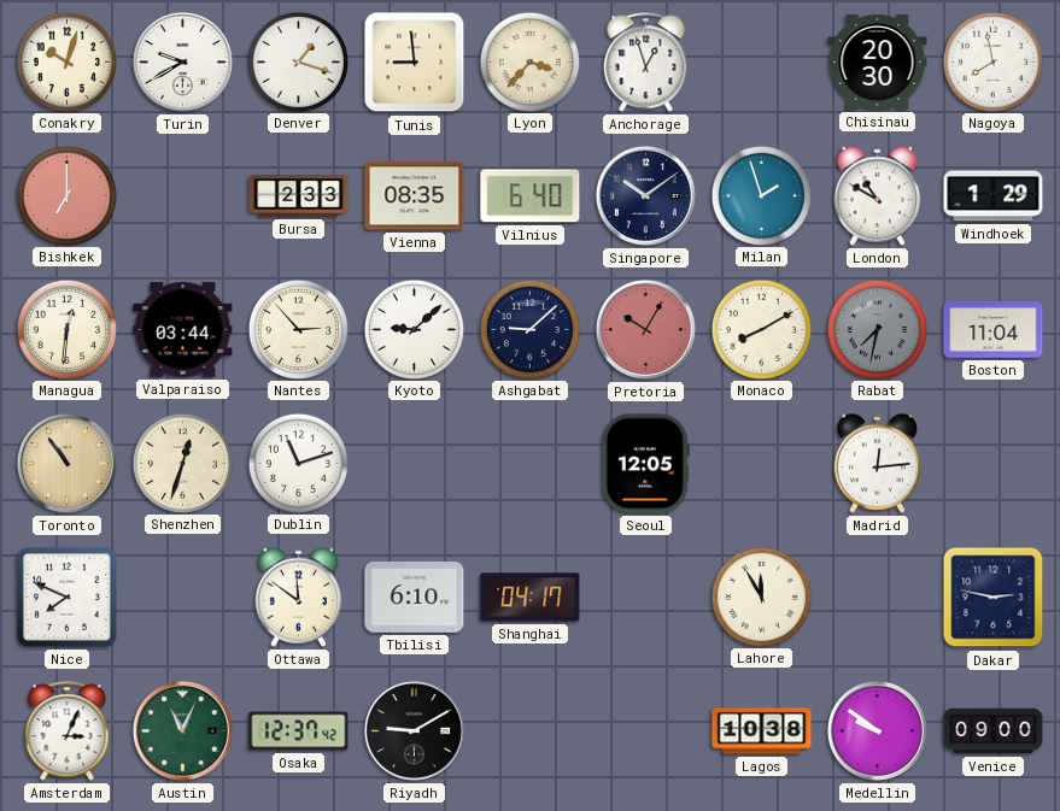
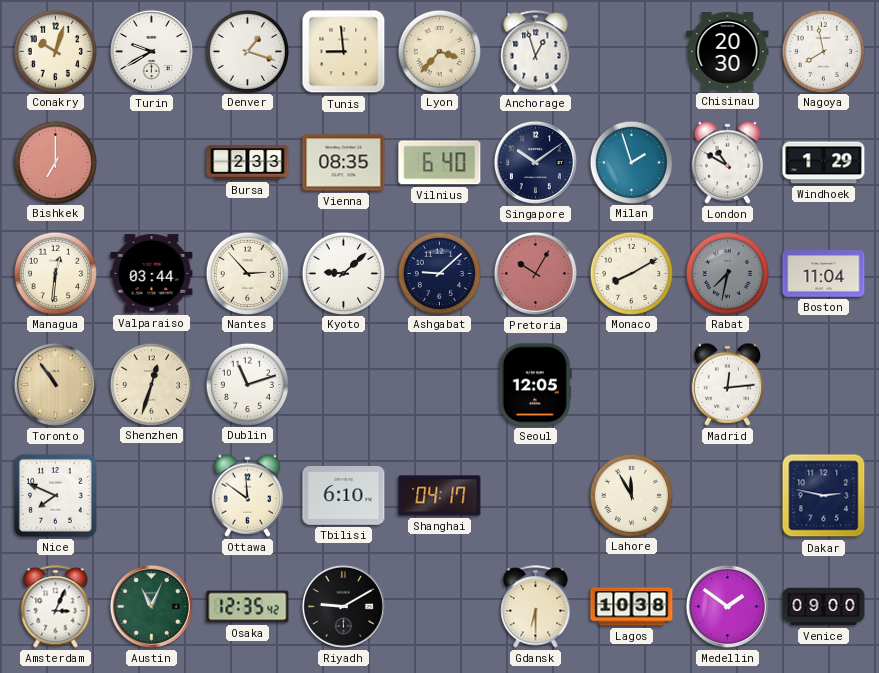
Osaka: 12:37 -> 12:35
Gdansk: none -> 6:30
Medellin: 9:51 -> 1:51
